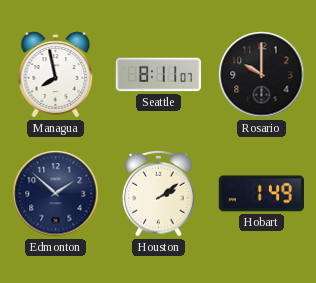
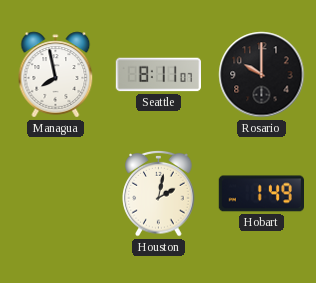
Edmonton: 1:52 -> none
Houston: 2:09 -> 2:02
